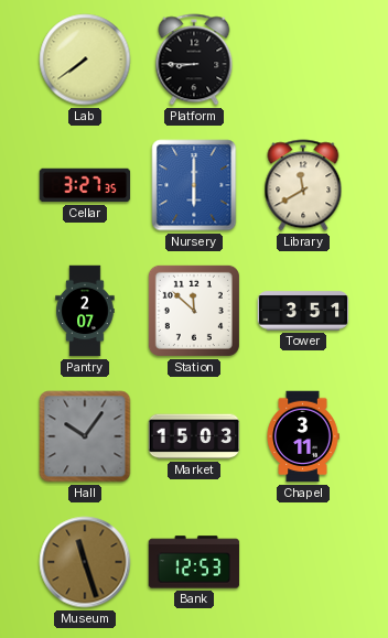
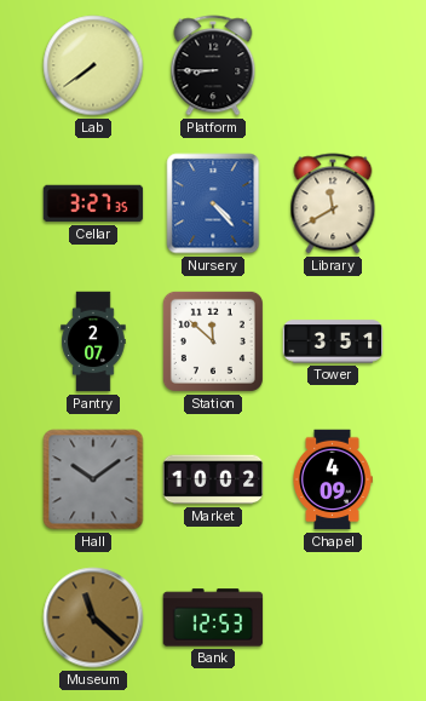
Nursery: 6:00 -> 4:23
Hall: 10:06 -> 10:09
Market: 15:03 -> 10:02
Chapel: 3:11 -> 4:09
Museum: 11:27 -> 11:22
